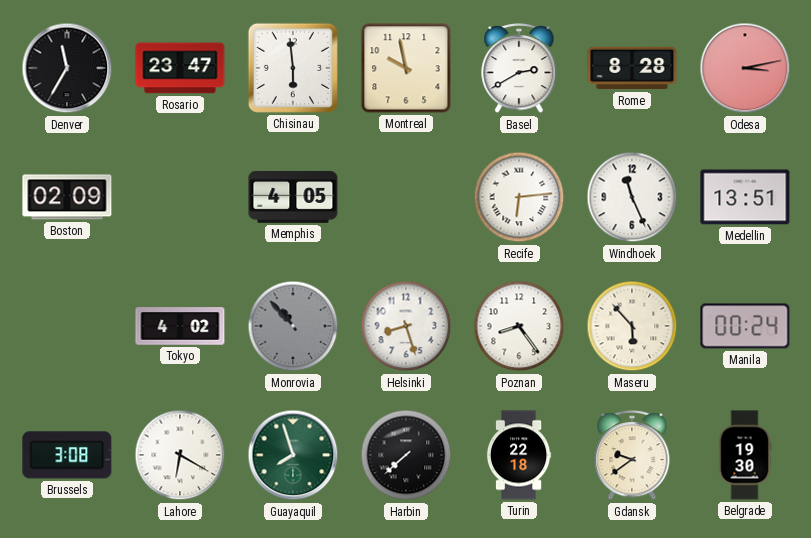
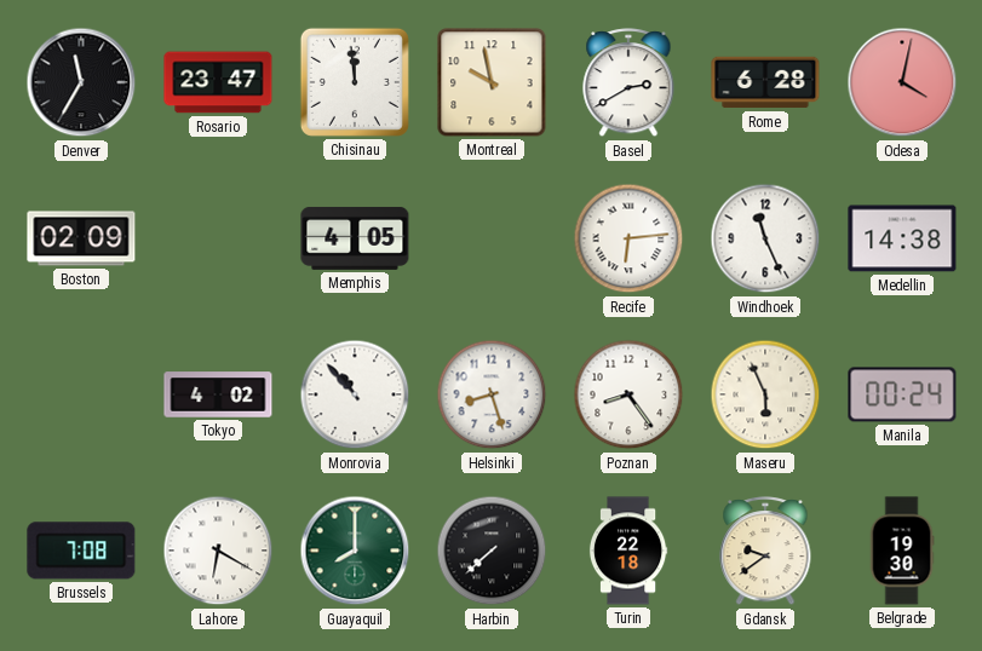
Chisinau: 5:59 -> 11:59
Rome: 8:28 -> 6:28
Odesa: 3:13 -> 4:02
Medellin: 13:51 -> 14:38
Monrovia dial: grey -> white
Maseru: 5:53 -> 5:56
Brussels: 3:08 -> 7:08
Guayaquil: 7:57 -> 8:00
